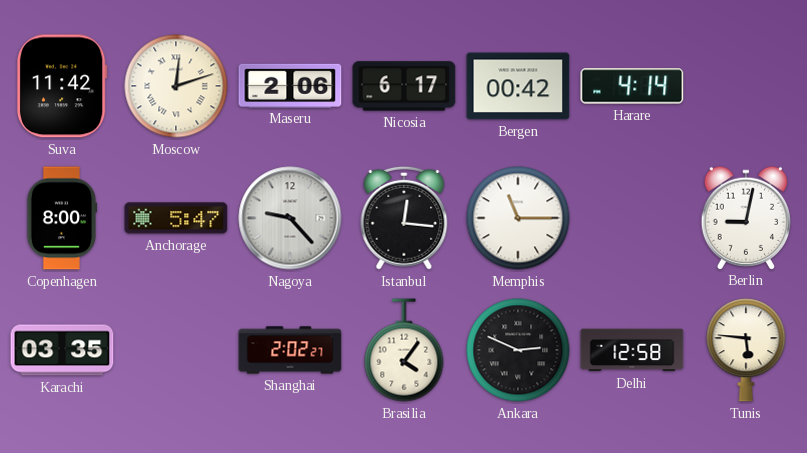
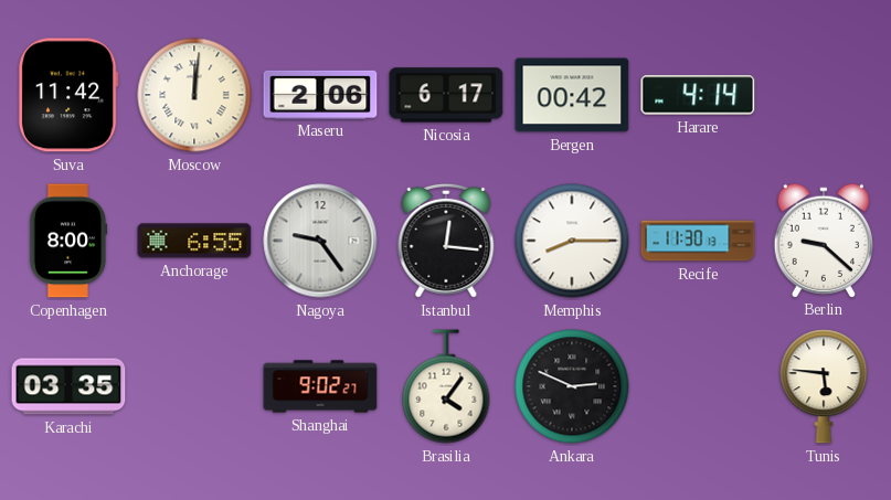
Moscow: 12:12 -> 12:01
Anchorage: 5:47 -> 6:55
Nagoya: 9:23 -> 9:24
Memphis: 11:15 -> 8:15
Recife: none -> 11:30
Berlin: 9:02 -> 9:22
Shanghai: 2:02 -> 9:02
Delhi: 12:58 -> none
